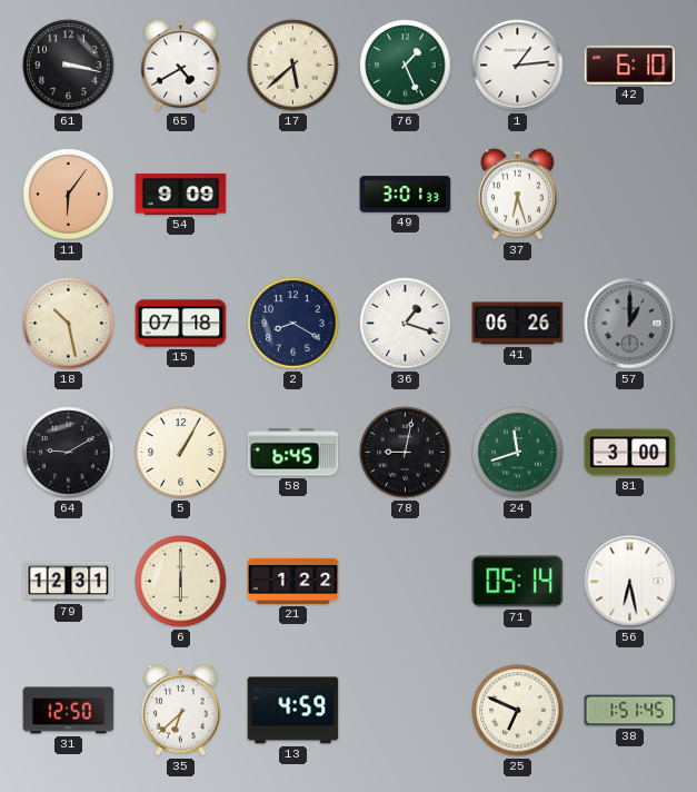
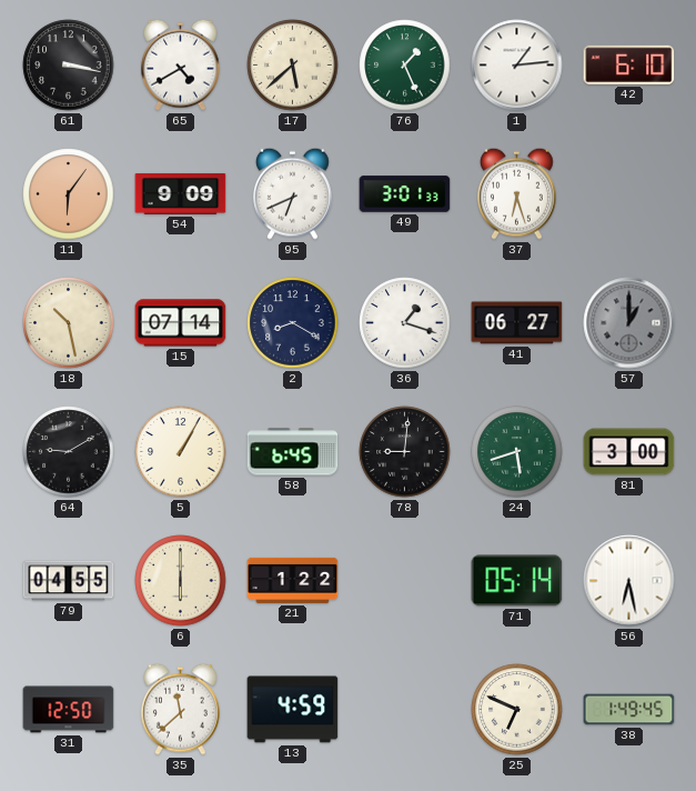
95: none -> 6:41
15: 07:18 -> 07:14
41: 06:26 -> 06:27
78: 9:02 -> 9:01
24: 11:42 -> 5:42
79: 12:31 -> 04:55
35: 6:38 -> 11:38
38: 1:51 -> 1:49
